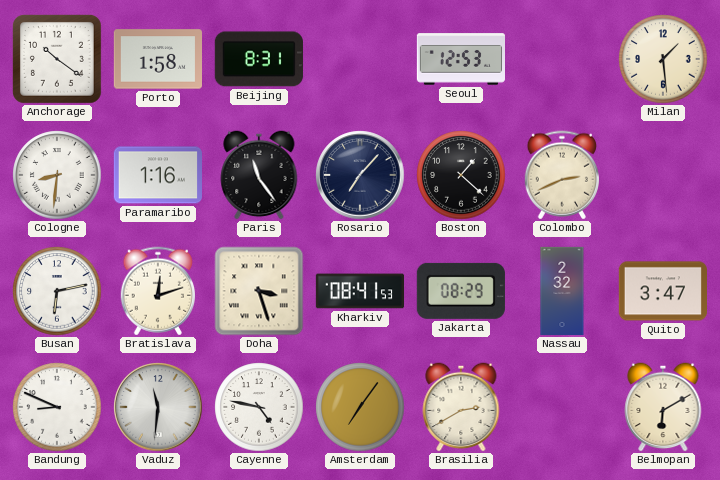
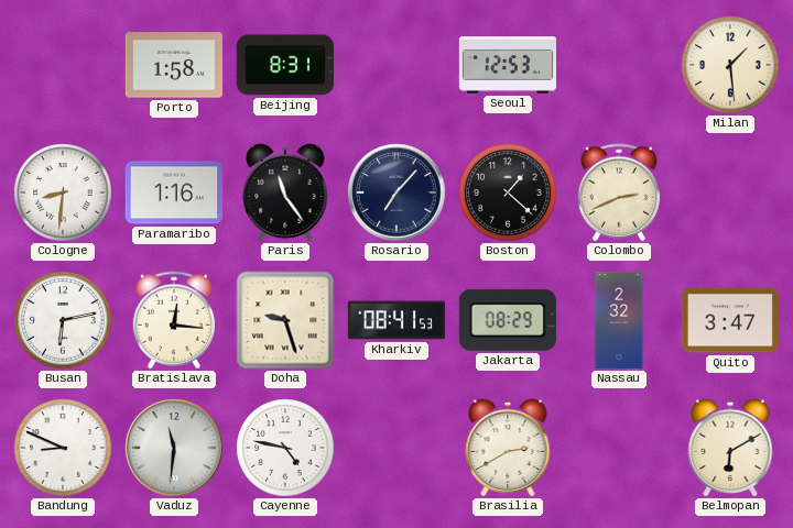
Anchorage: 10:21 -> none
Bratislava: 12:12 -> 12:16
Doha: 3:27 -> 9:27
Amsterdam: 7:06 -> none
